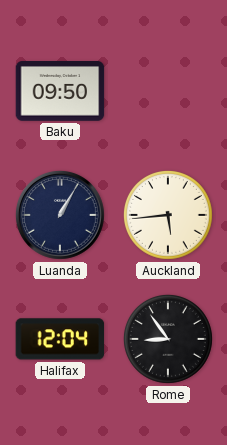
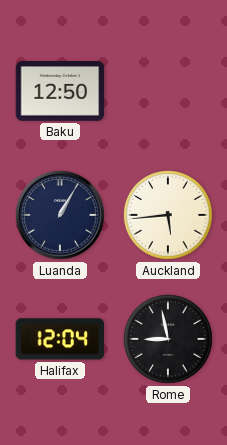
Baku: 09:50 -> 12:50
Rome: 8:54 -> 8:58
